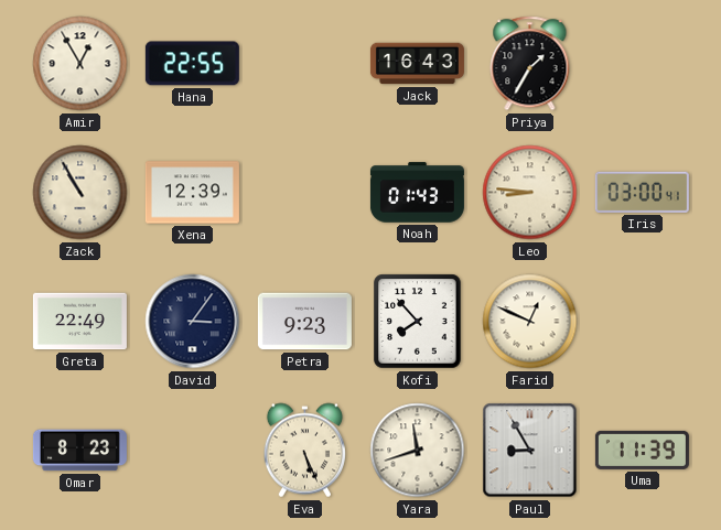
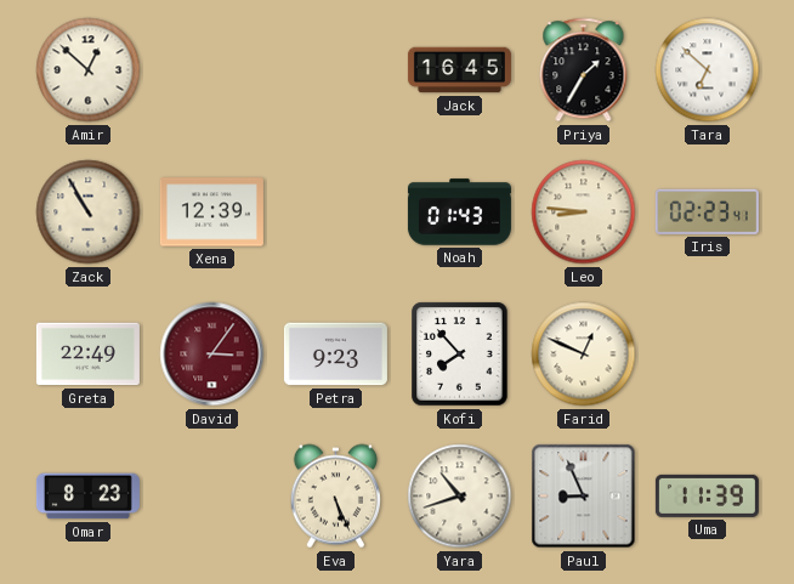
Amir: 12:55 -> 12:52
Hana: 22:55 -> none
Jack: 16:43 -> 16:45
Tara: none -> 6:52
Iris: 03:00 -> 02:23
David dial: navy -> burgundy
Yara: 11:42 -> 10:42
Paul: 8:55 -> 8:56
